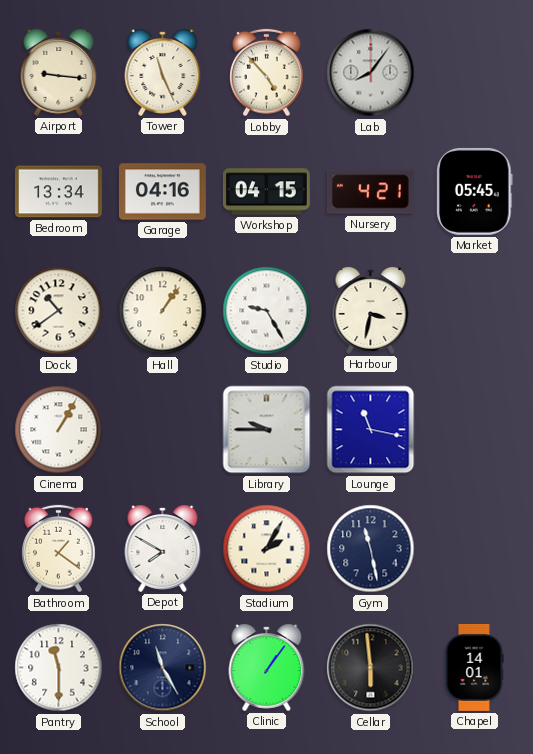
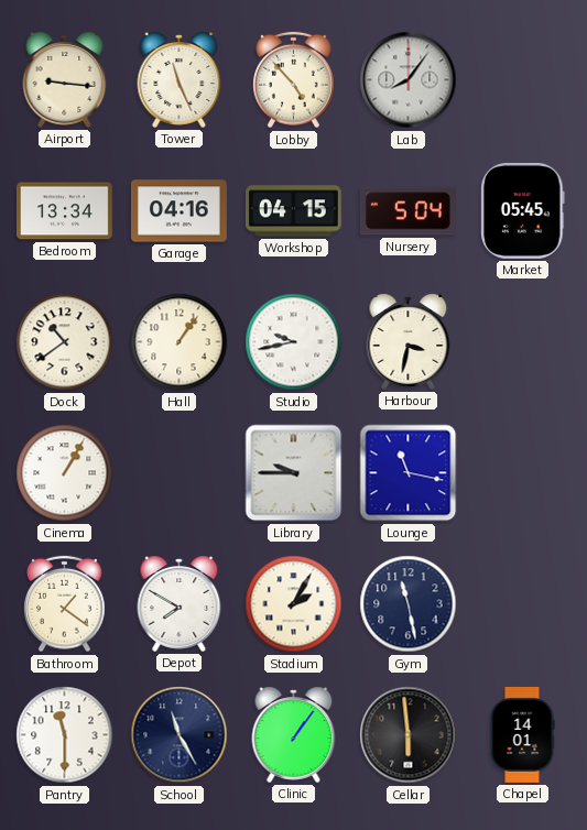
Nursery: 4:21 -> 5:04
Studio: 9:25 -> 9:43
